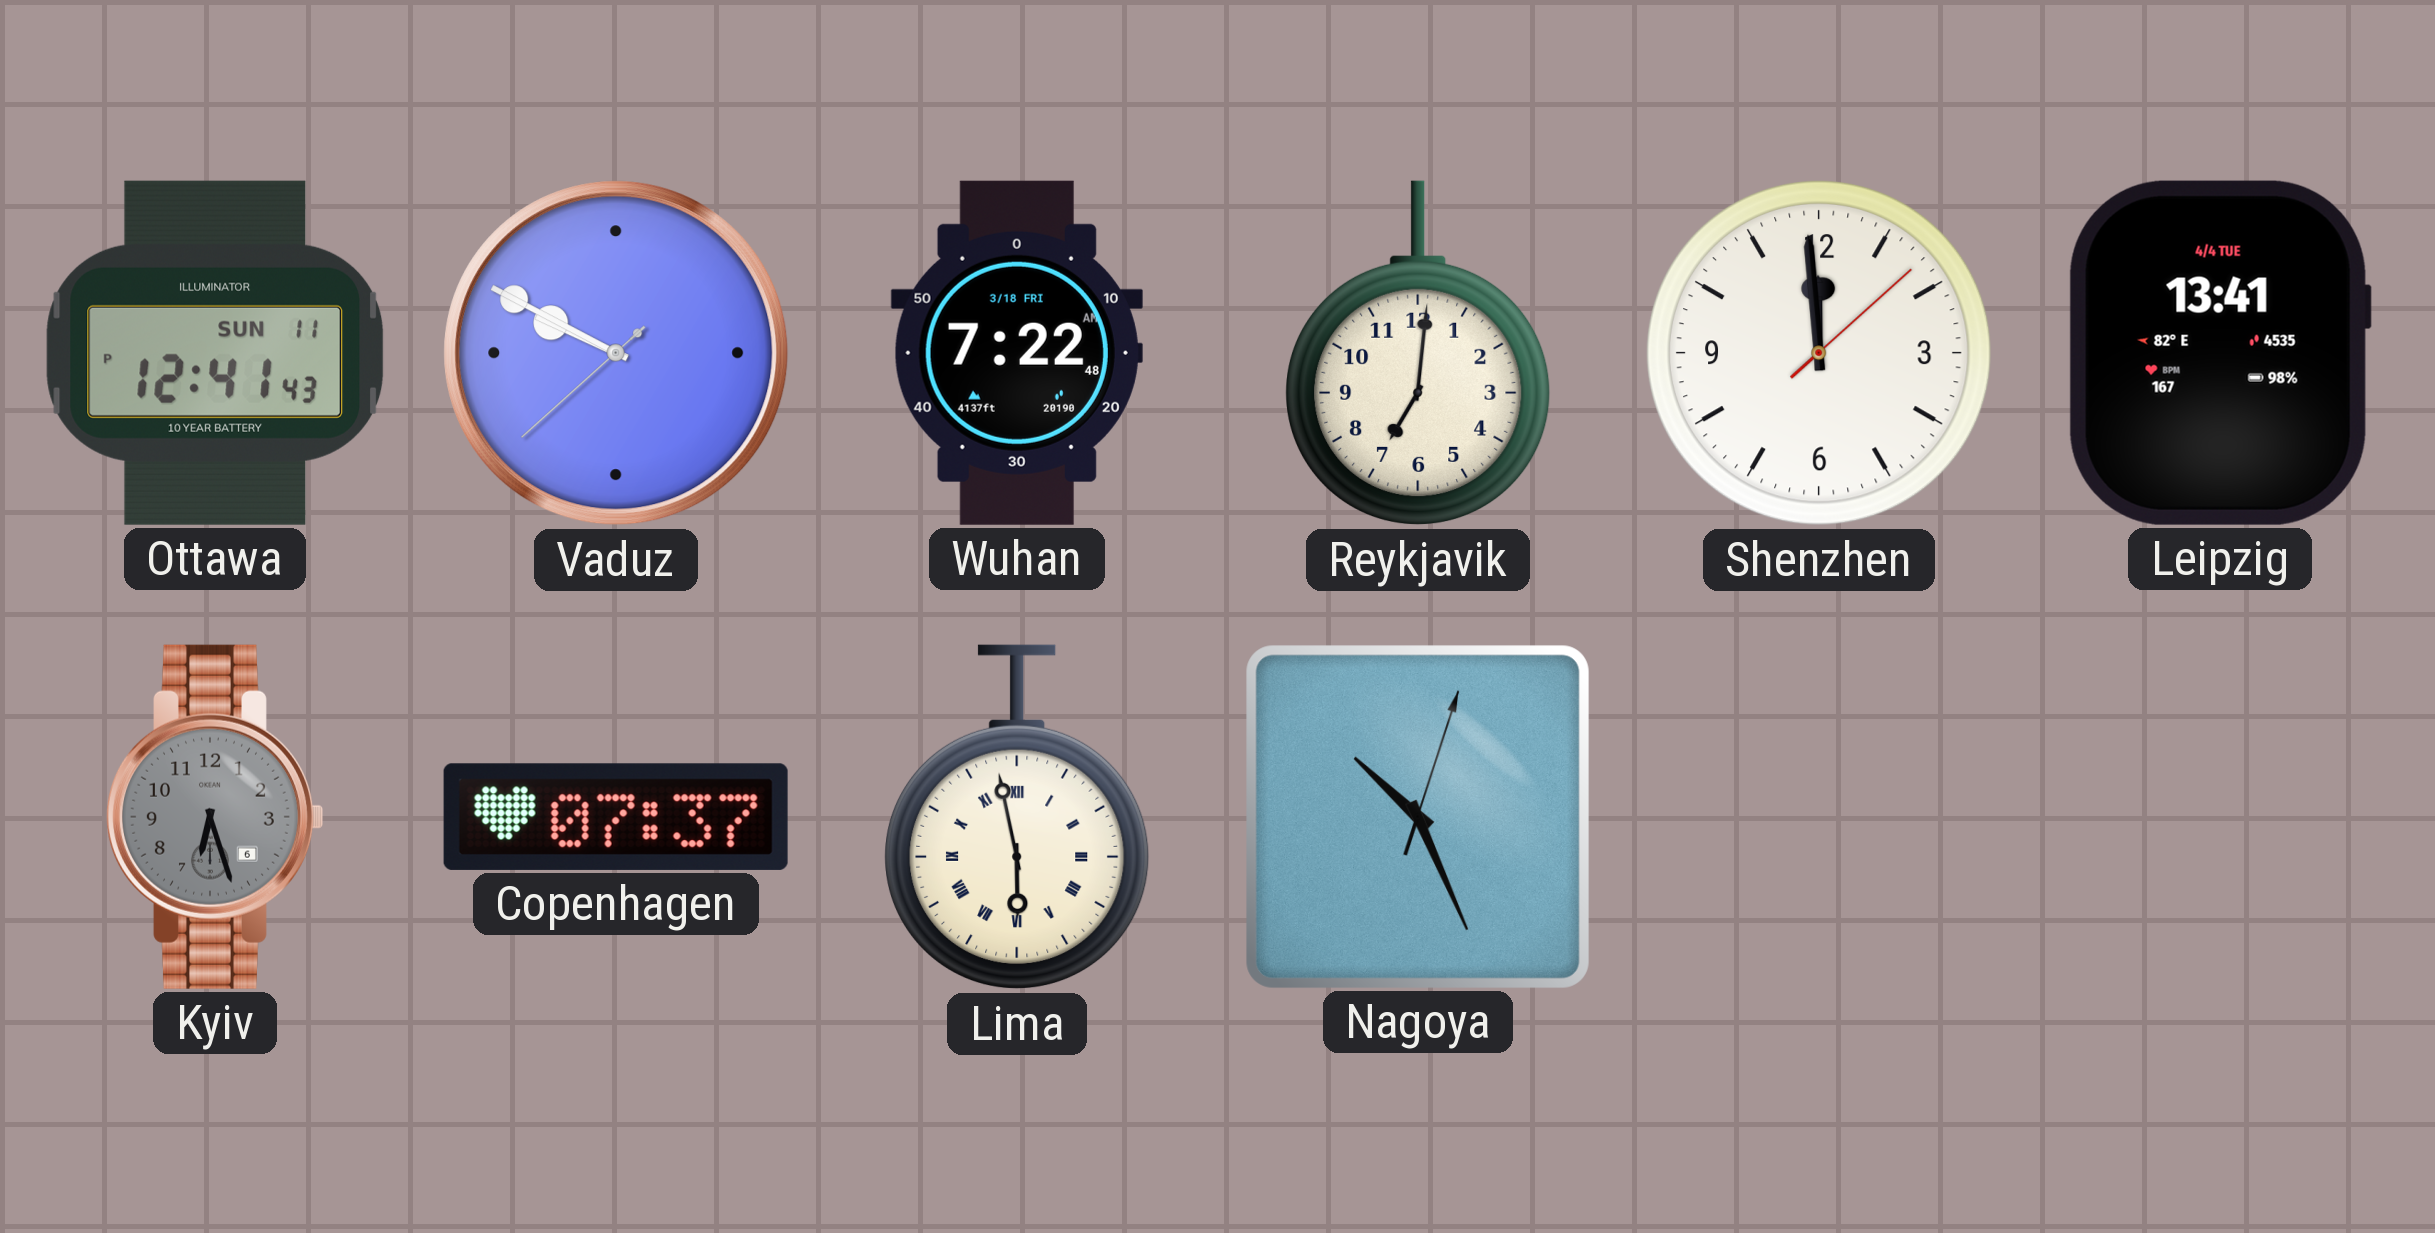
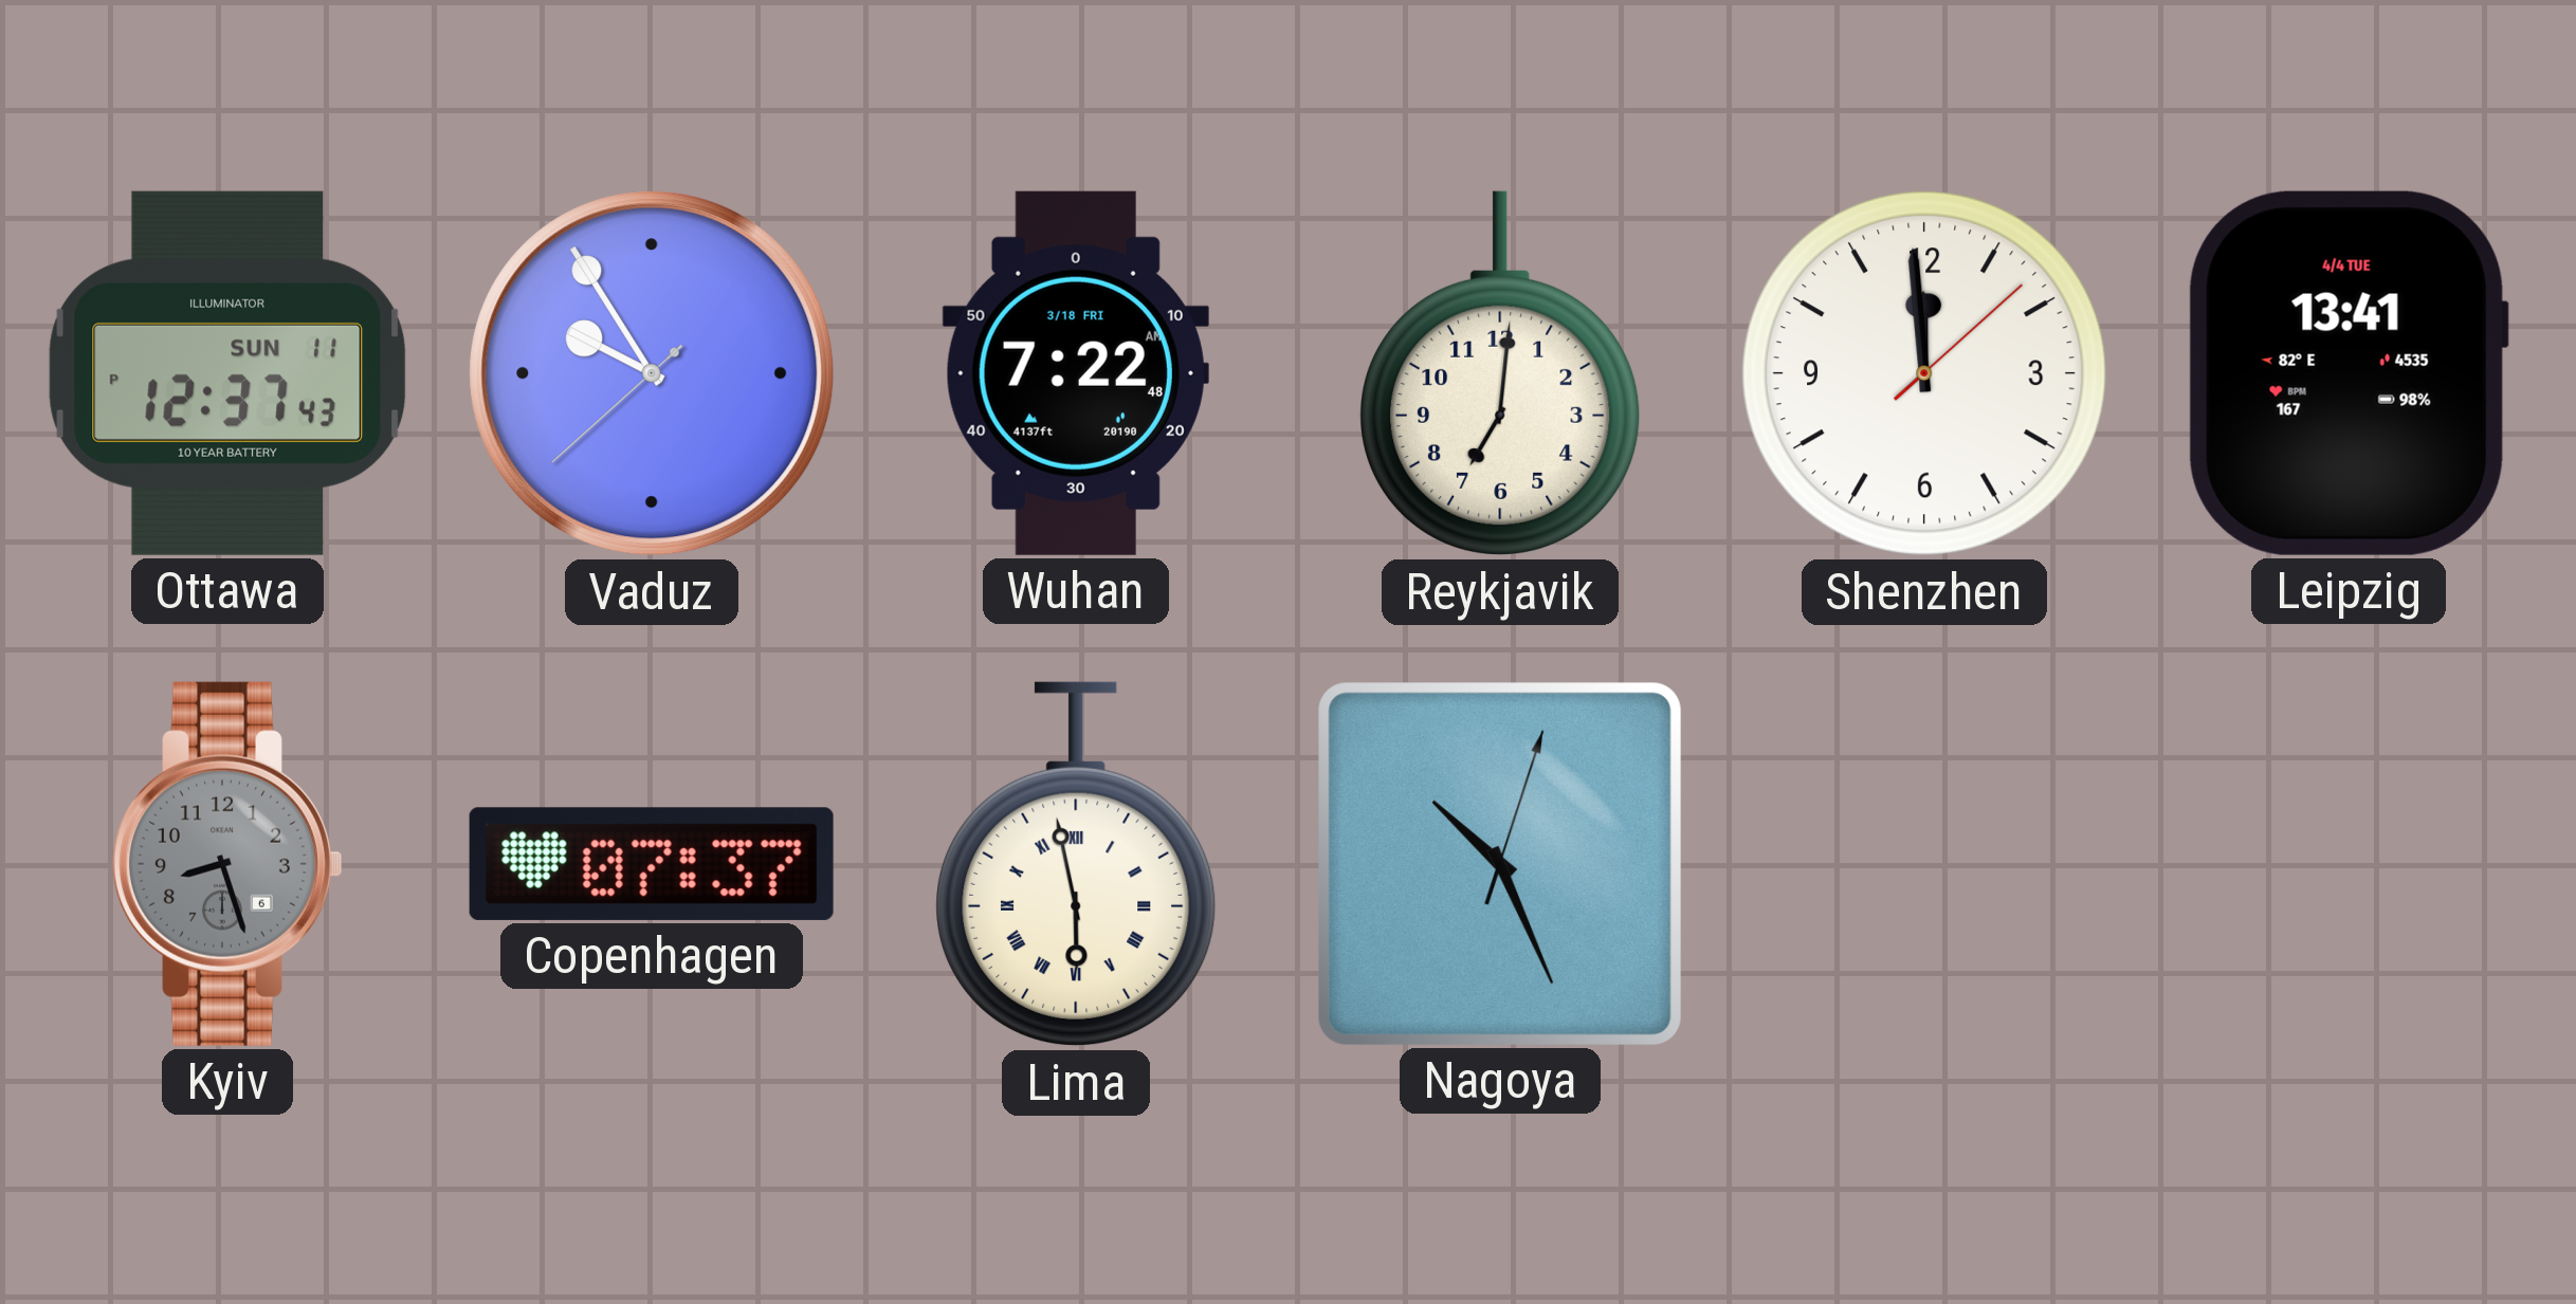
Ottawa: 12:41 -> 12:37
Vaduz: 9:49 -> 9:54
Kyiv: 6:27 -> 8:27
